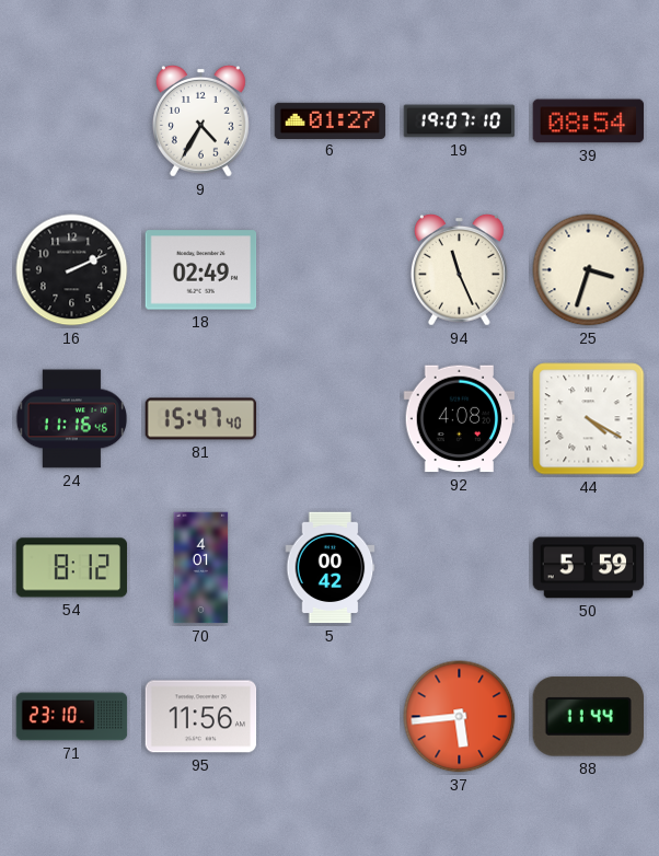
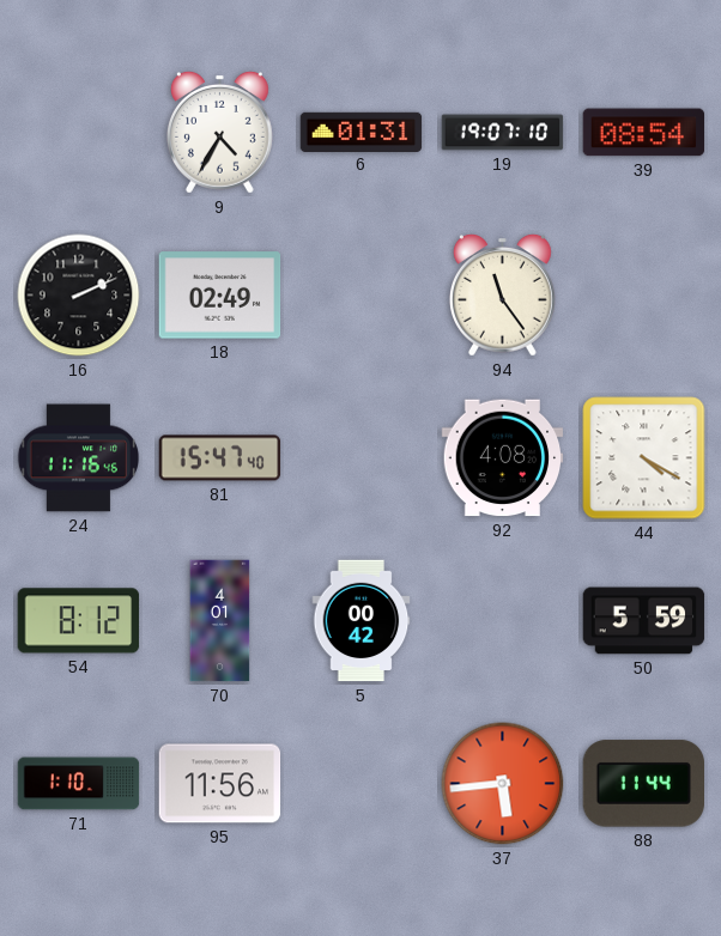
6: 01:27 -> 01:31
94: 11:26 -> 11:24
25: 3:33 -> none
71: 23:10 -> 1:10
